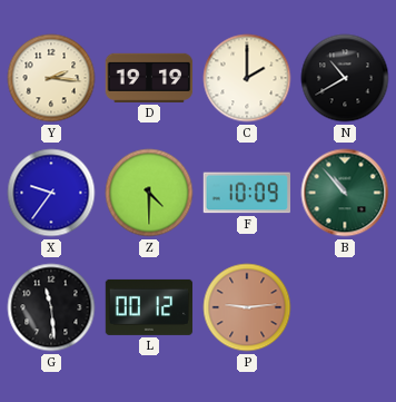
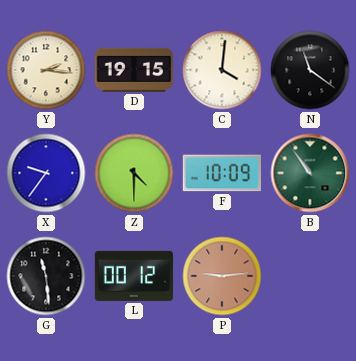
D: 19:19 -> 19:15
C: 2:00 -> 4:01
N: 10:40 -> 11:21
B: 10:53 -> 10:54
